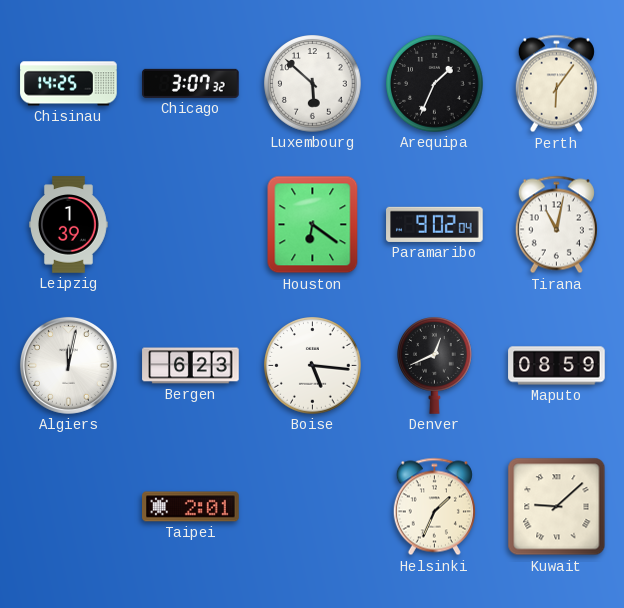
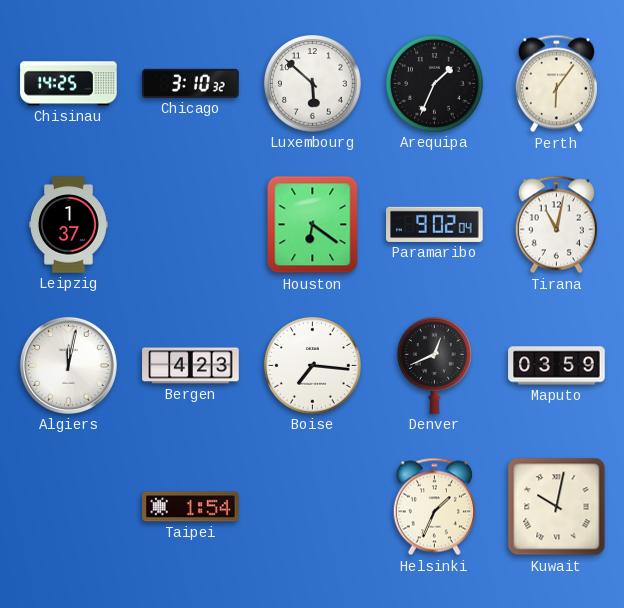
Chicago: 3:07 -> 3:10
Leipzig: 1:39 -> 1:37
Bergen: 6:23 -> 4:23
Boise: 5:16 -> 7:16
Maputo: 08:59 -> 03:59
Taipei: 2:01 -> 1:54
Kuwait: 9:08 -> 10:02
